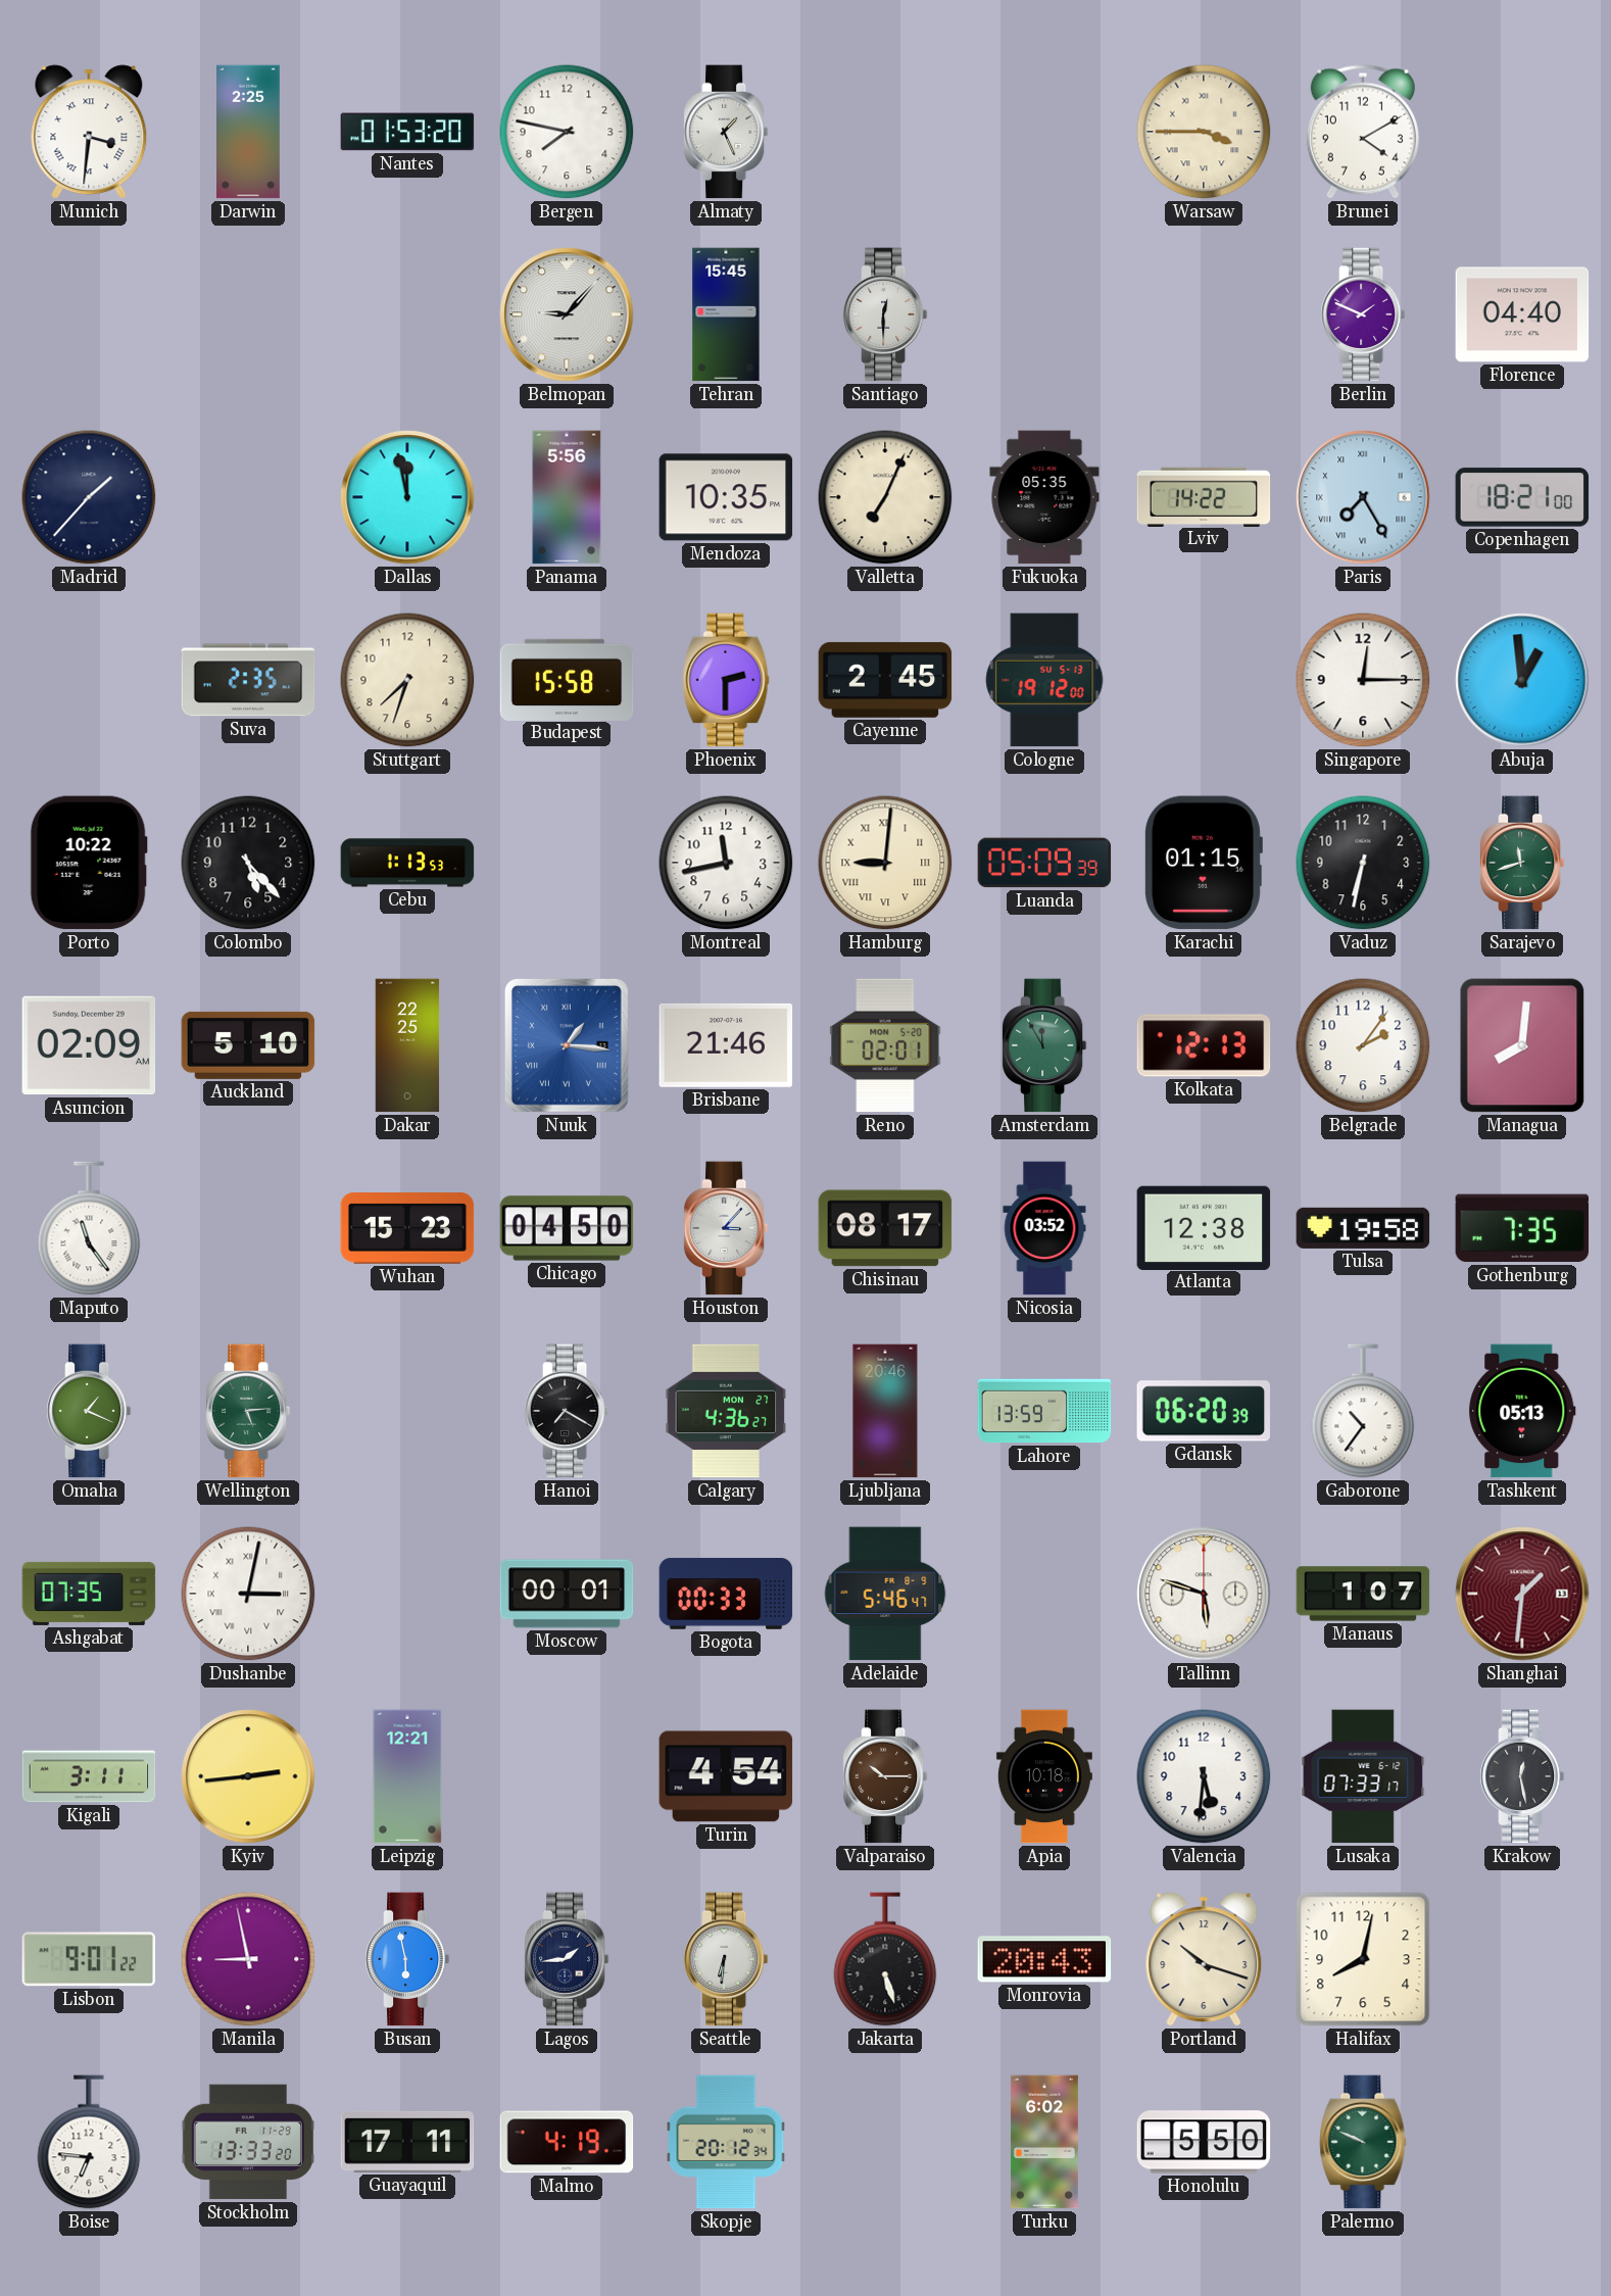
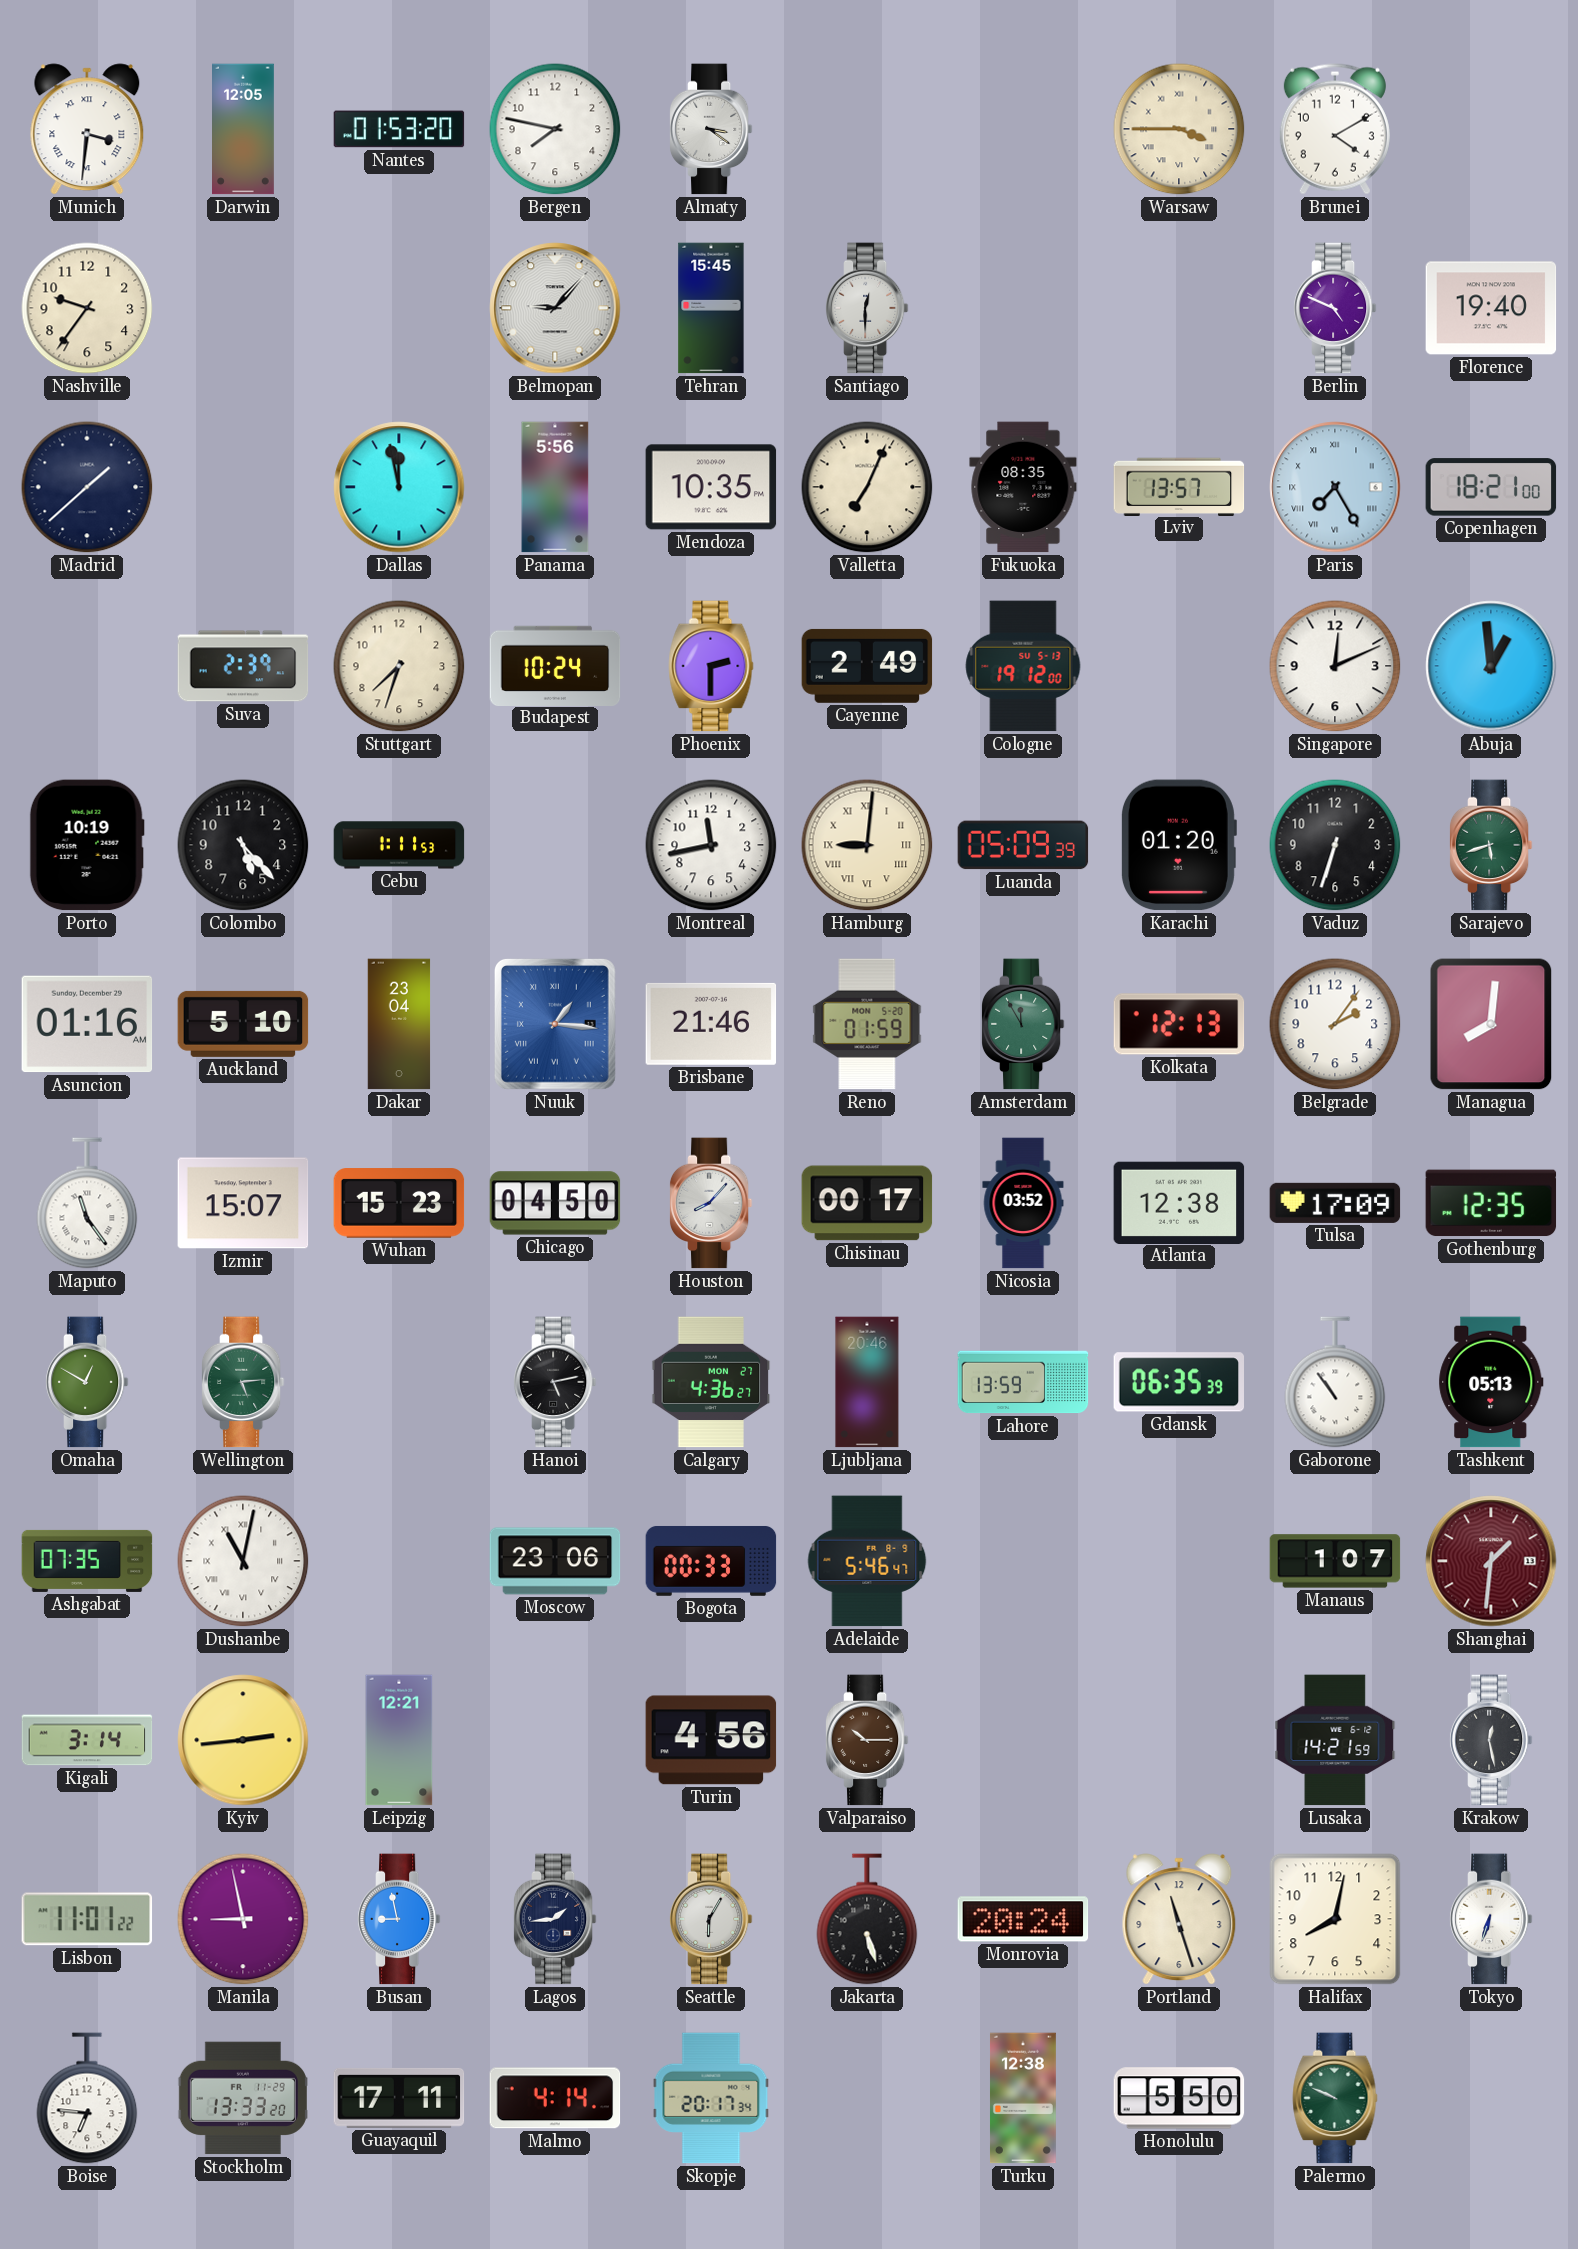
Darwin: 2:25 -> 12:05
Almaty: 1:26 -> 3:21
Nashville: none -> 9:36
Berlin: 1:49 -> 4:49
Florence: 04:40 -> 19:40
Madrid: 1:37 -> 1:38
Fukuoka: 05:35 -> 08:35
Lviv: 14:22 -> 13:57
Suva: 2:35 -> 2:39
Budapest: 15:58 -> 10:24
Cayenne: 2:45 -> 2:49
Singapore: 12:15 -> 12:11
Porto: 10:22 -> 10:19
Cebu: 1:13 -> 1:11
Karachi: 01:15 -> 01:20
Vaduz: 6:32 -> 6:33
Sarajevo: 11:42 -> 5:42
Asuncion: 02:09 -> 01:16
Dakar: 22:25 -> 23:04
Reno: 02:01 -> 01:59
Izmir: none -> 15:07
Houston: 3:07 -> 8:07
Chisinau: 08:17 -> 00:17
Tulsa: 19:58 -> 17:09
Gothenburg: 7:35 -> 12:35
Omaha: 1:19 -> 12:50
Hanoi: 7:20 -> 5:13
Gdansk: 06:20 -> 06:35
Gaborone: 10:36 -> 10:54
Dushanbe: 3:02 -> 11:02
Moscow: 00:01 -> 23:06
Tallinn: 5:48 -> none
Kigali: 3:11 -> 3:14
Turin: 4:54 -> 4:56
Apia: 10:18 -> none
Valencia: 5:31 -> none
Lusaka: 07:33 -> 14:21
Lisbon: 9:01 -> 11:01
Busan: 5:58 -> 8:58
Seattle: 6:31 -> 6:05
Monrovia: 20:43 -> 20:24
Portland: 10:18 -> 11:27
Tokyo: none -> 6:33
Malmo: 4:19 -> 4:14
Skopje: 20:12 -> 20:17
Turku: 6:02 -> 12:38
